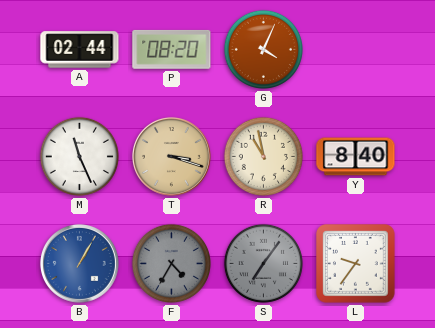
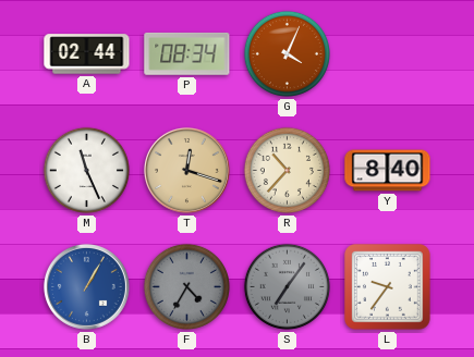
P: 08:20 -> 08:34
T: 3:18 -> 12:18
R: 10:58 -> 10:37
